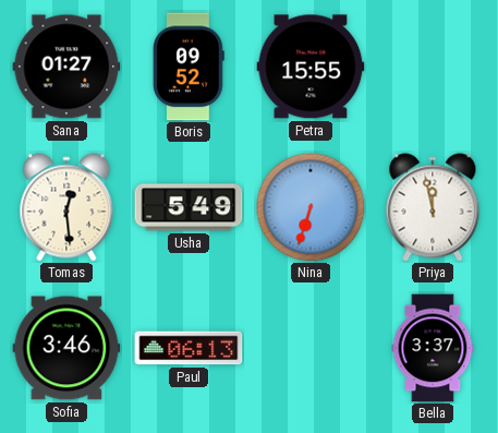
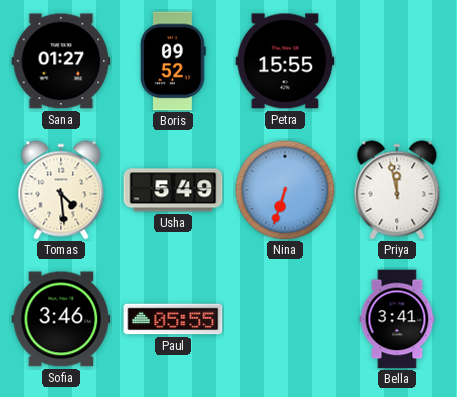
Tomas: 12:29 -> 4:29
Paul: 06:13 -> 05:55
Bella: 3:37 -> 3:41
